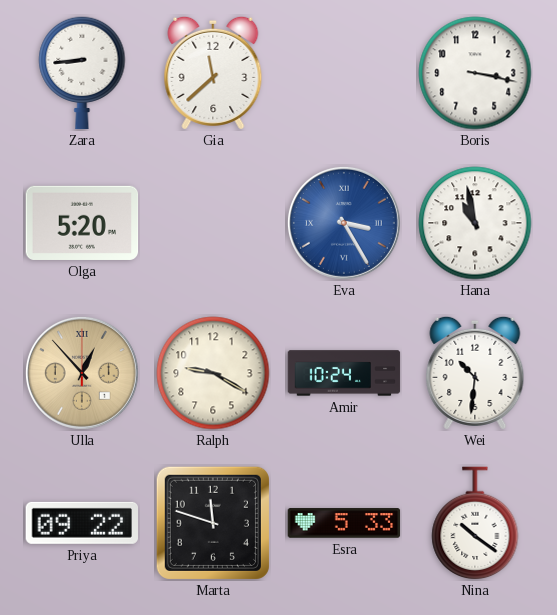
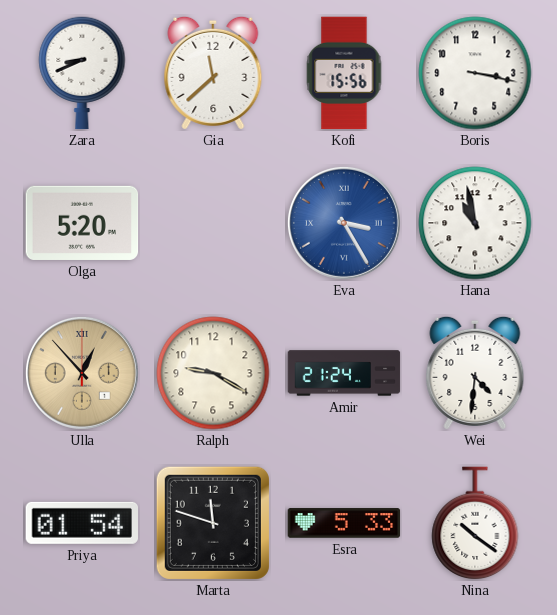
Zara: 8:44 -> 8:41
Kofi: none -> 15:56
Amir: 10:24 -> 21:24
Wei: 10:31 -> 4:31
Priya: 09:22 -> 01:54
